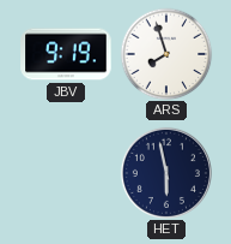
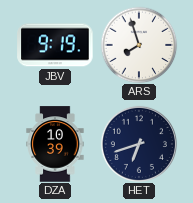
DZA: none -> 10:39
HET: 5:58 -> 6:42
